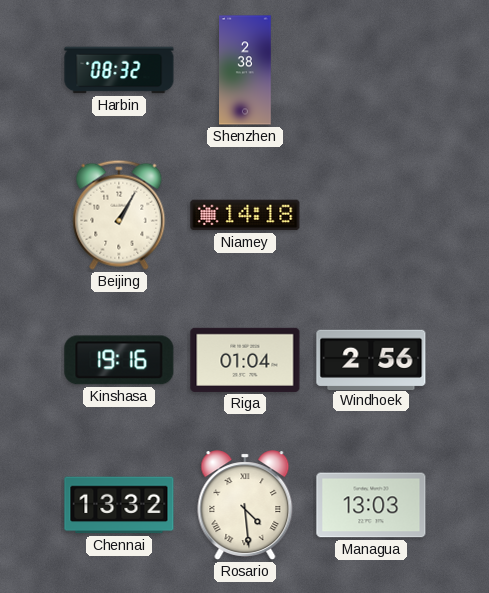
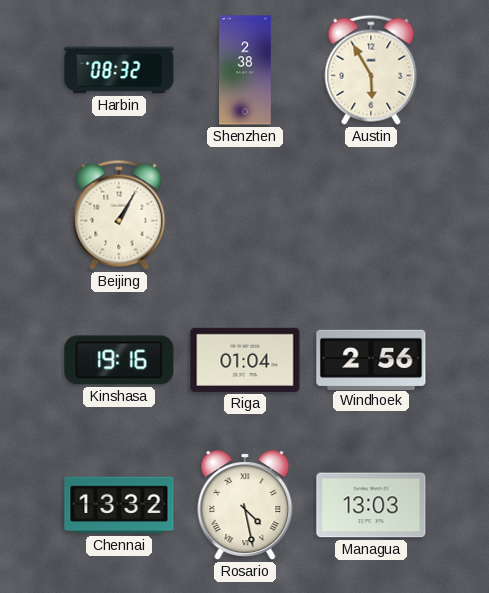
Austin: none -> 5:55
Niamey: 14:18 -> none
Rosario: 4:29 -> 4:28
